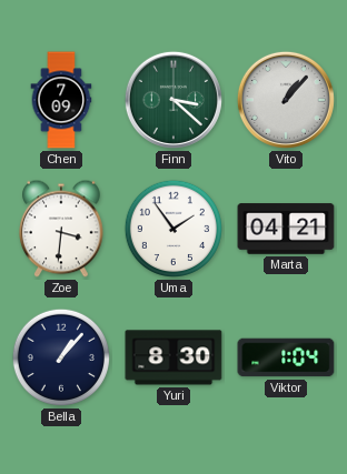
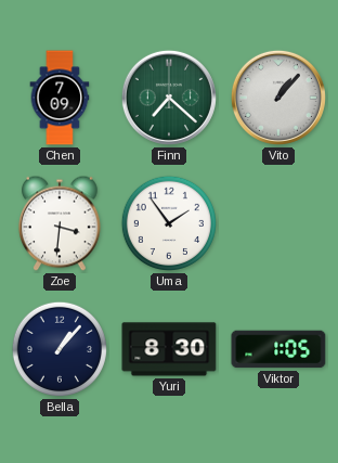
Finn: 3:22 -> 7:22
Marta: 04:21 -> none
Viktor: 1:04 -> 1:05
